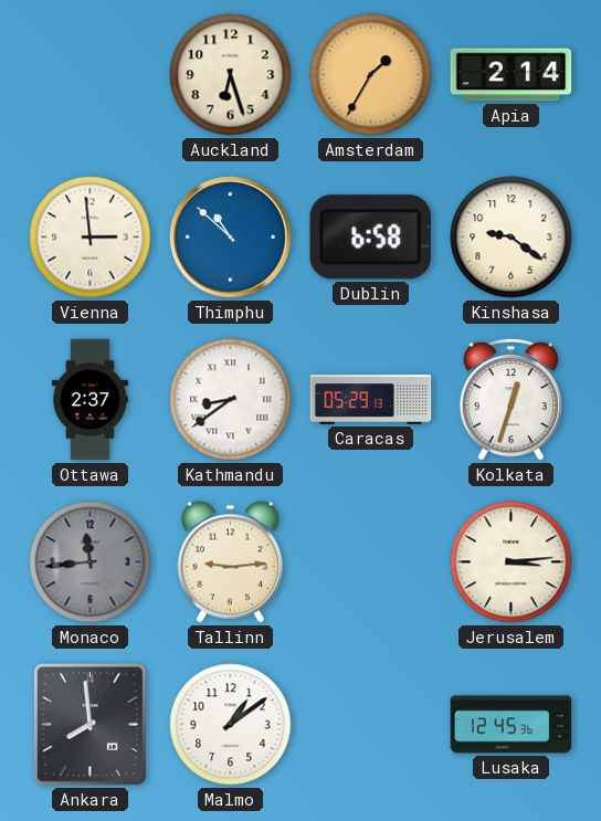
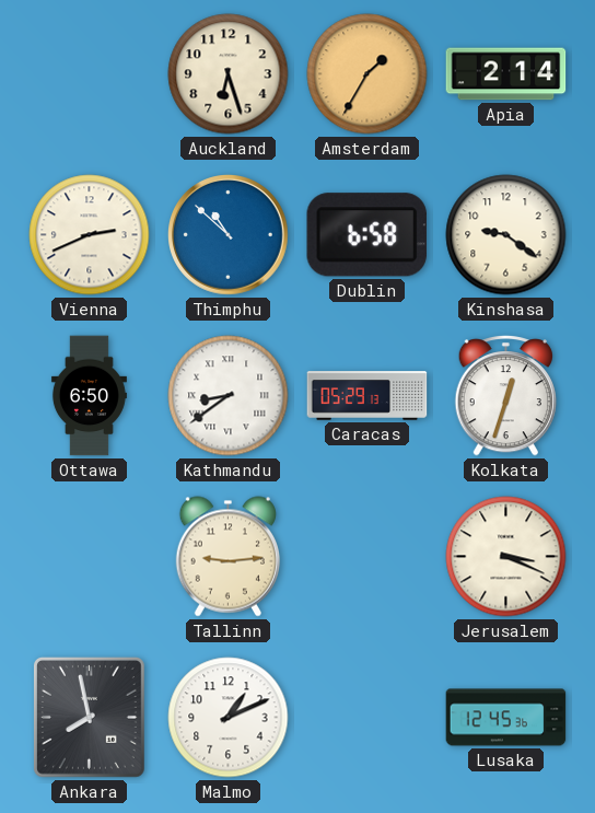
Vienna: 2:59 -> 2:41
Ottawa: 2:37 -> 6:50
Monaco: 11:44 -> none
Jerusalem: 3:14 -> 3:19
Ankara: 7:59 -> 7:58
Malmo: 1:09 -> 1:11
